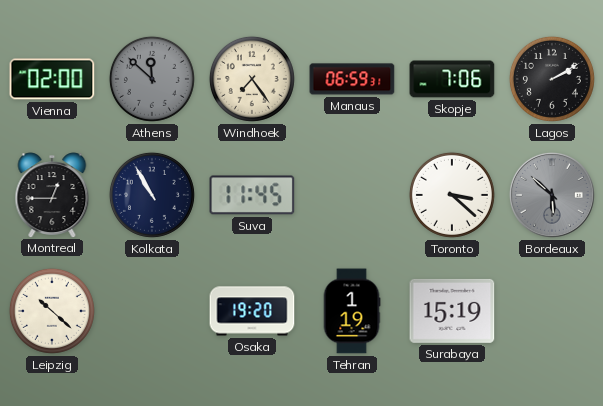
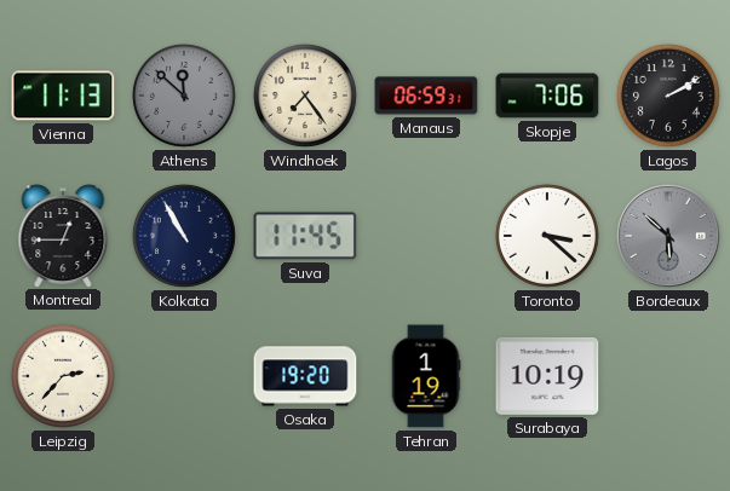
Vienna: 02:00 -> 11:13
Leipzig: 10:22 -> 2:37
Surabaya: 15:19 -> 10:19
